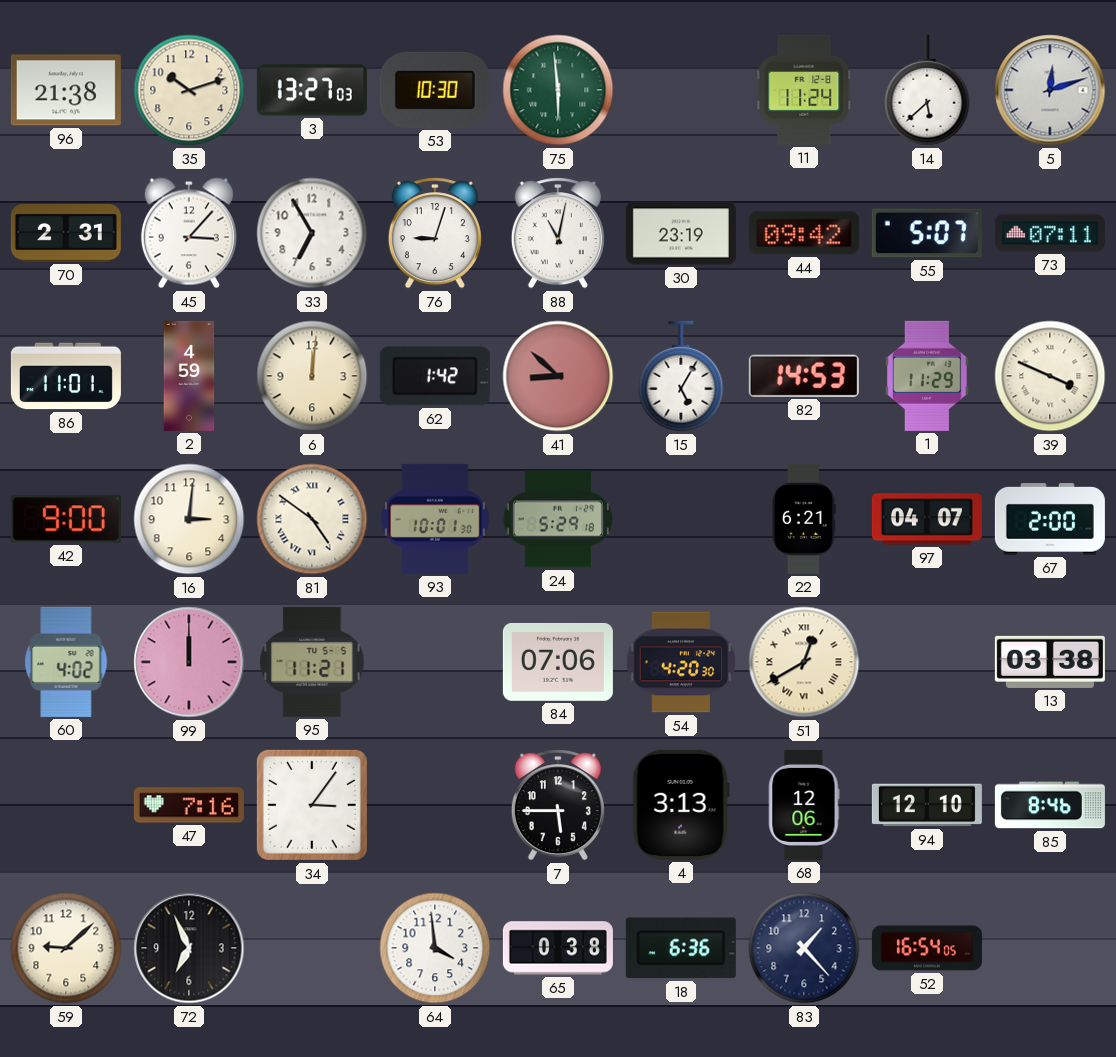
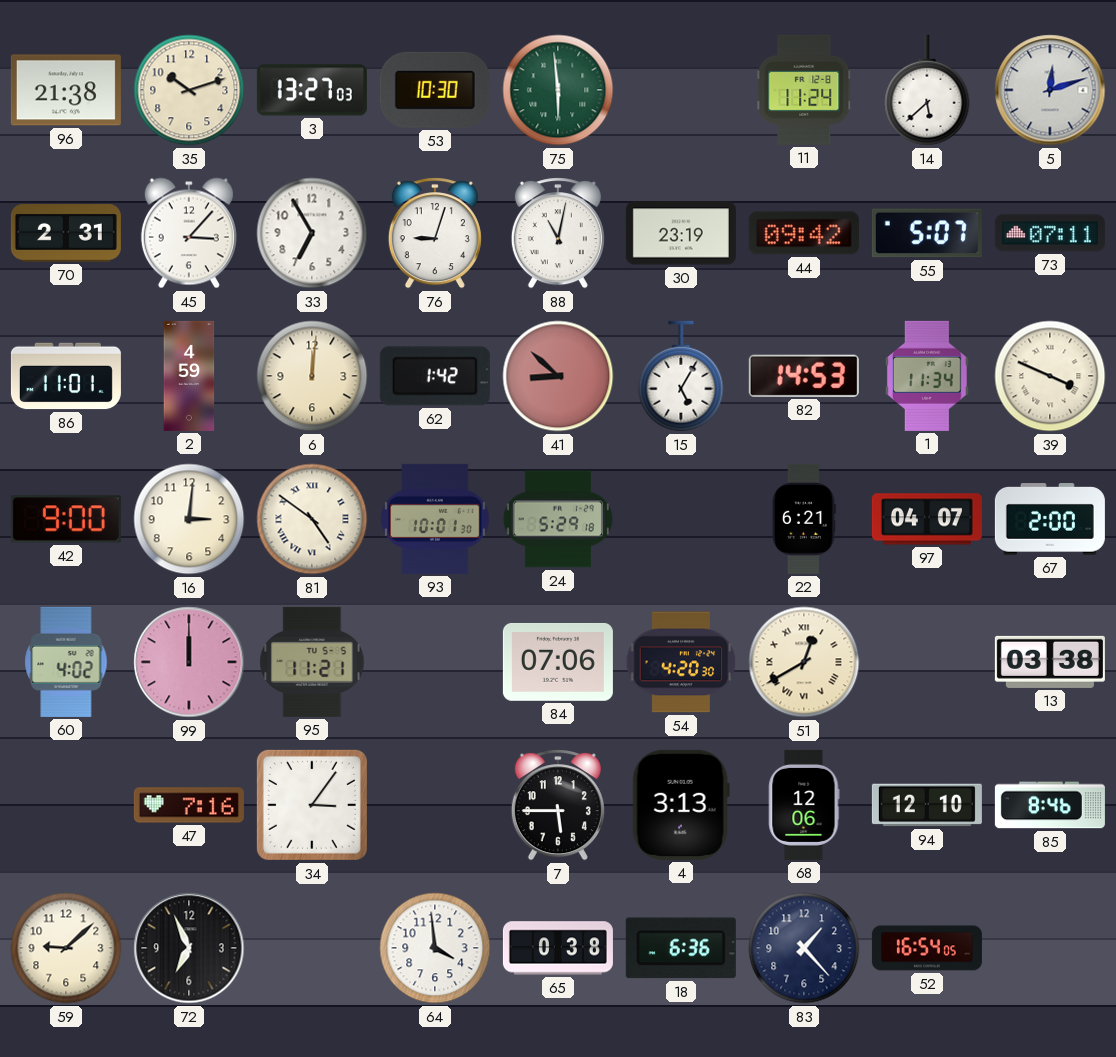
1: 11:29 -> 11:34
